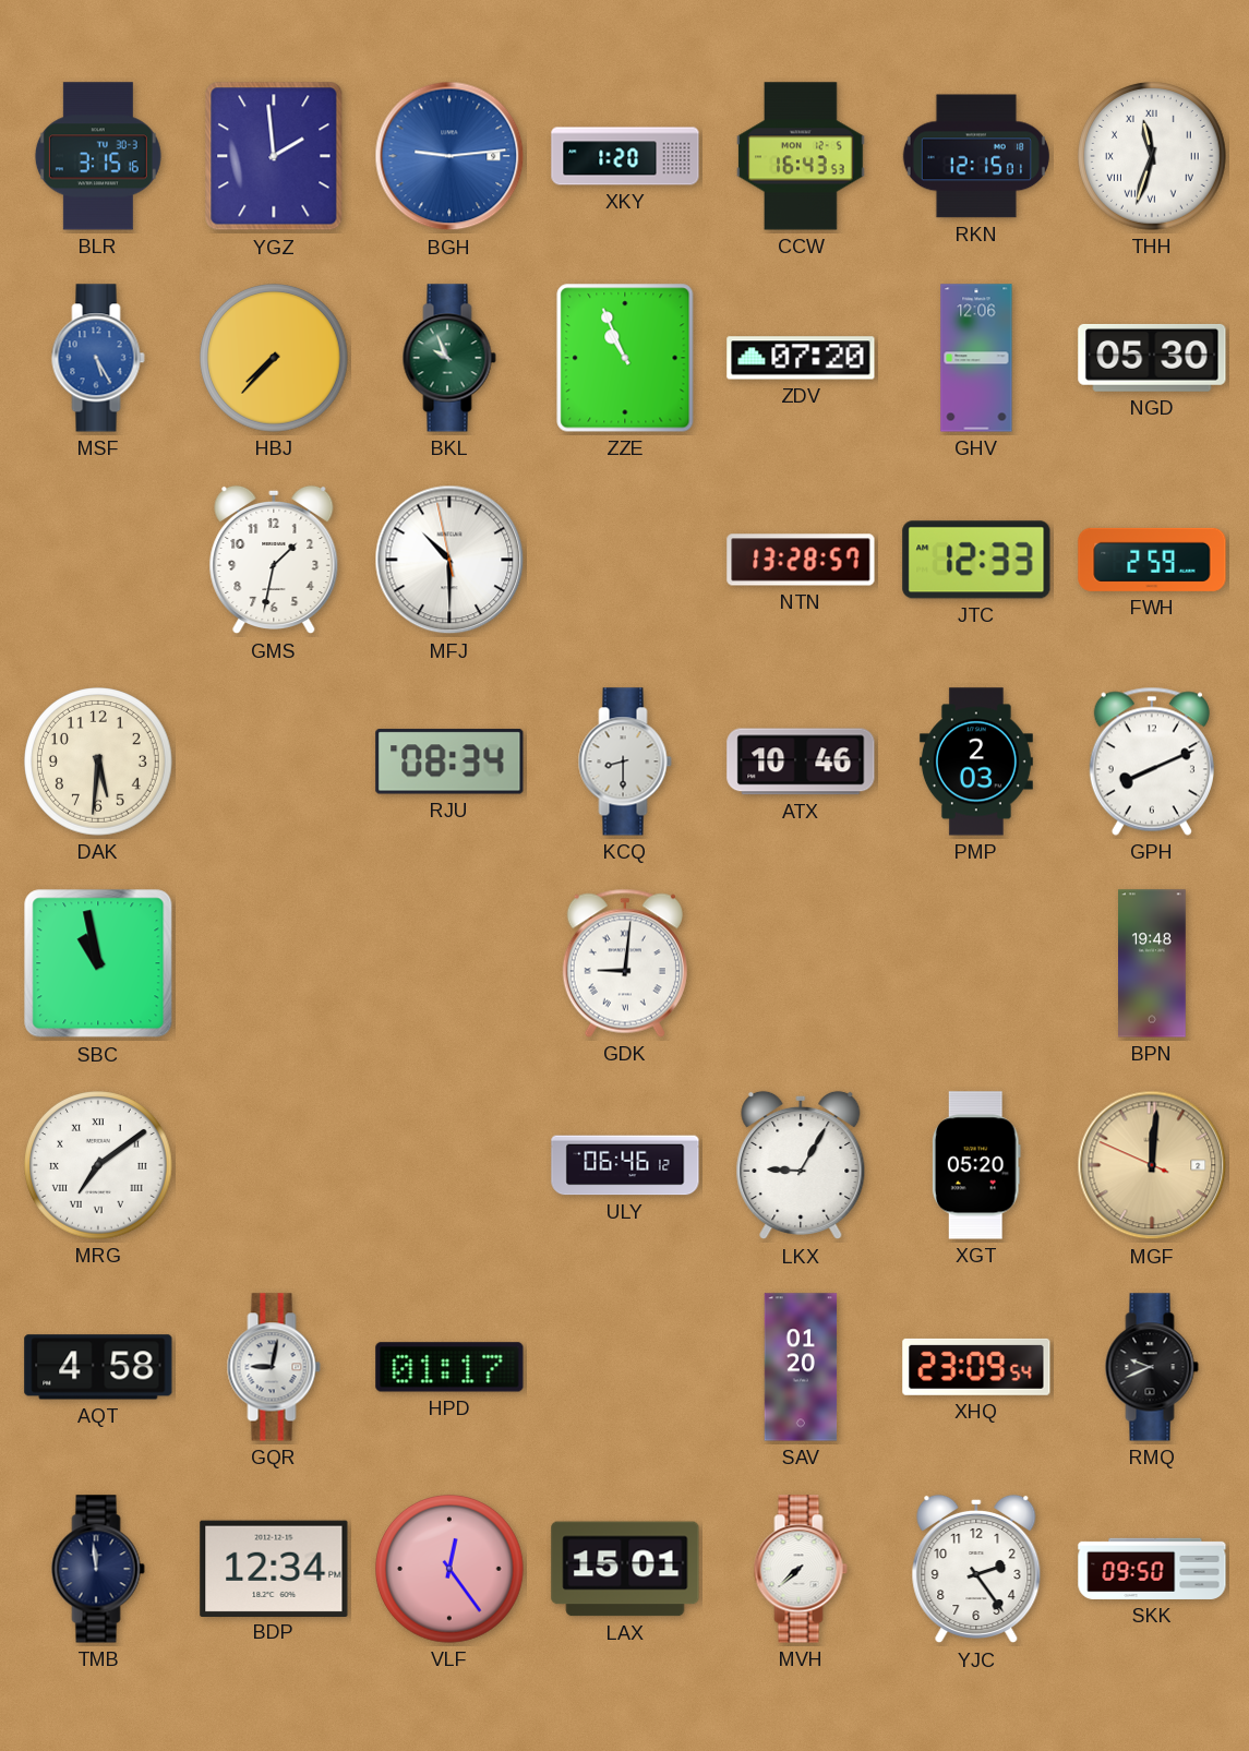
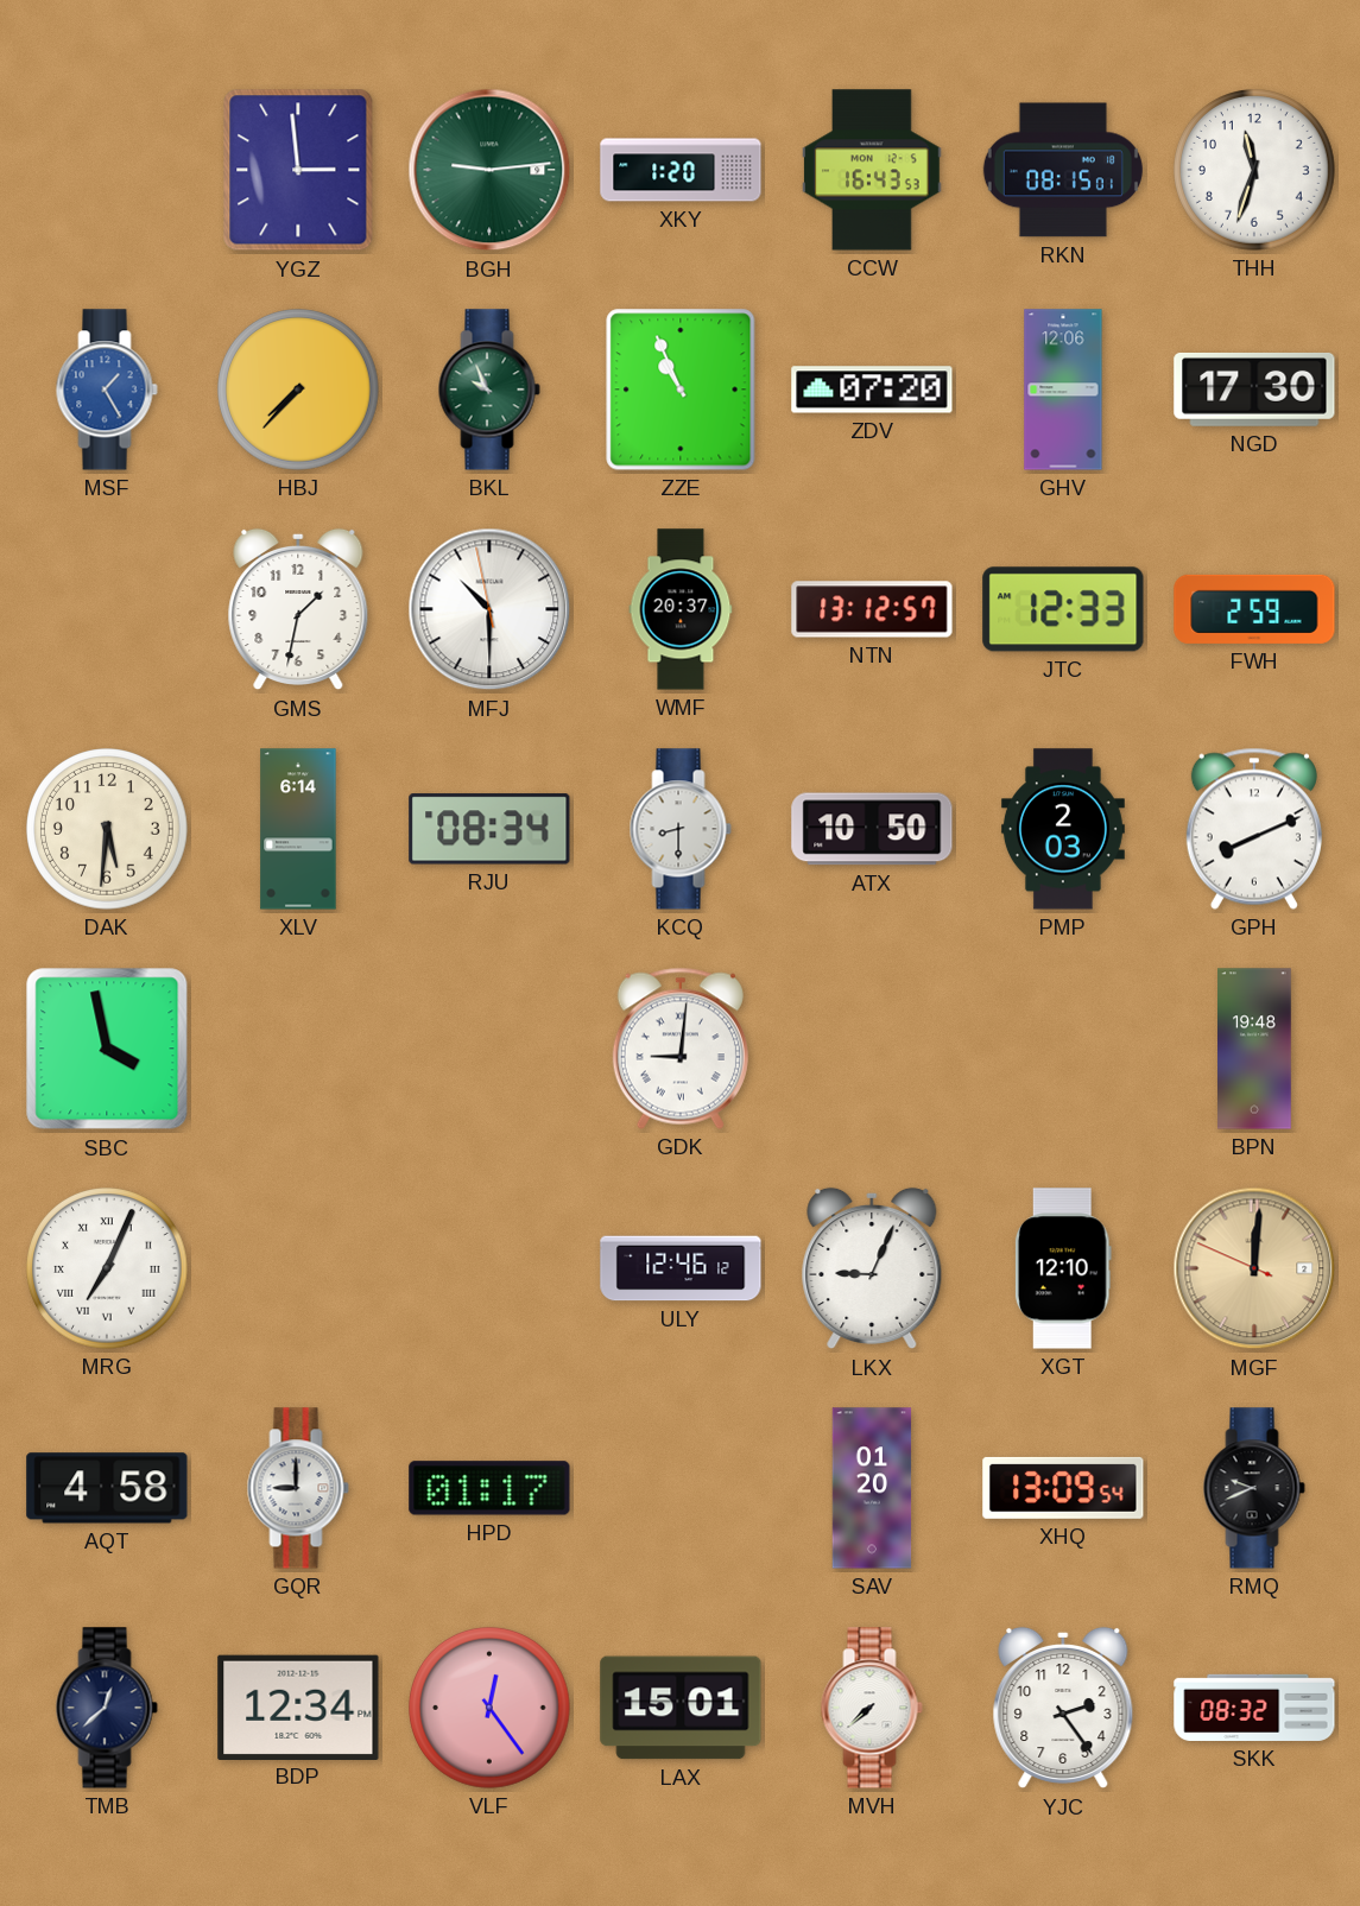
BLR: 3:15 -> none
YGZ: 1:59 -> 2:59
BGH dial: blue -> green
RKN: 12:15 -> 08:15
THH numerals: Roman -> Arabic
MSF: 5:25 -> 1:25
NGD: 05:30 -> 17:30
WMF: none -> 20:37
NTN: 13:28 -> 13:12
XLV: none -> 6:14
ATX: 10:46 -> 10:50
SBC: 10:58 -> 3:58
MRG: 7:09 -> 7:04
ULY: 06:46 -> 12:46
LKX: 9:05 -> 9:04
XGT: 05:20 -> 12:10
GQR: 9:02 -> 9:00
XHQ: 23:09 -> 13:09
TMB: 11:59 -> 12:38
SKK: 09:50 -> 08:32
